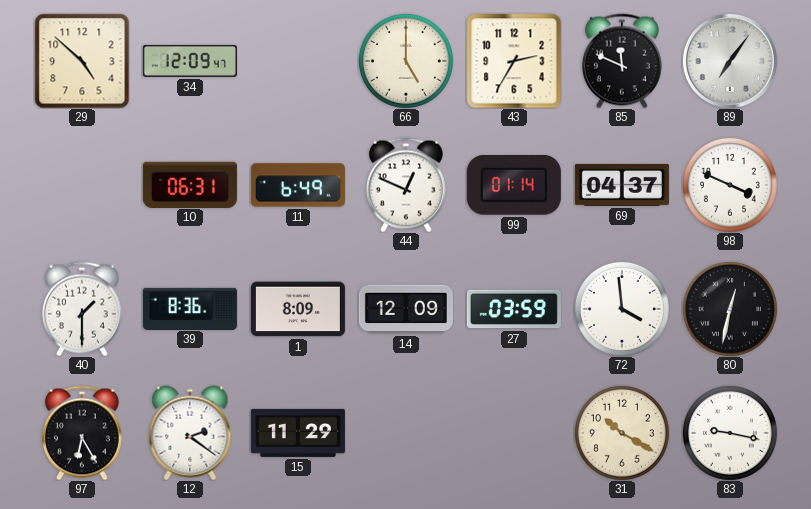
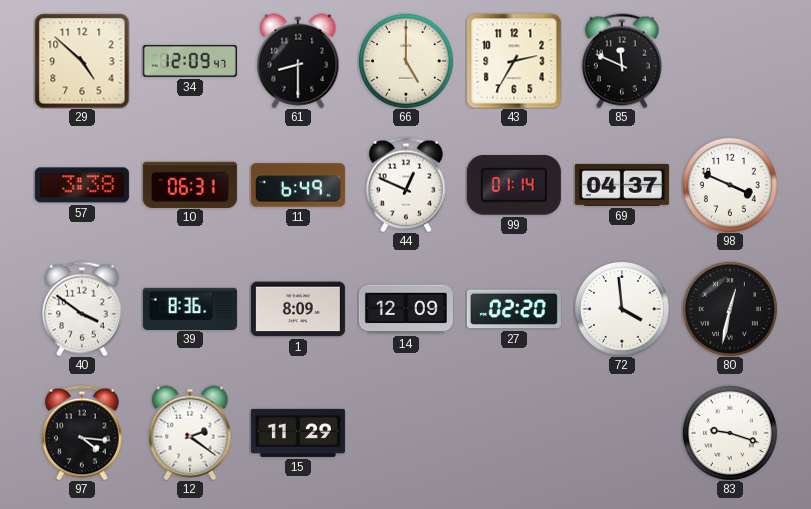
61: none -> 8:30
89: 7:06 -> none
57: none -> 3:38
40: 1:30 -> 3:51
27: 03:59 -> 02:20
97: 6:25 -> 4:16
31: 10:20 -> none
83: 9:17 -> 9:18
